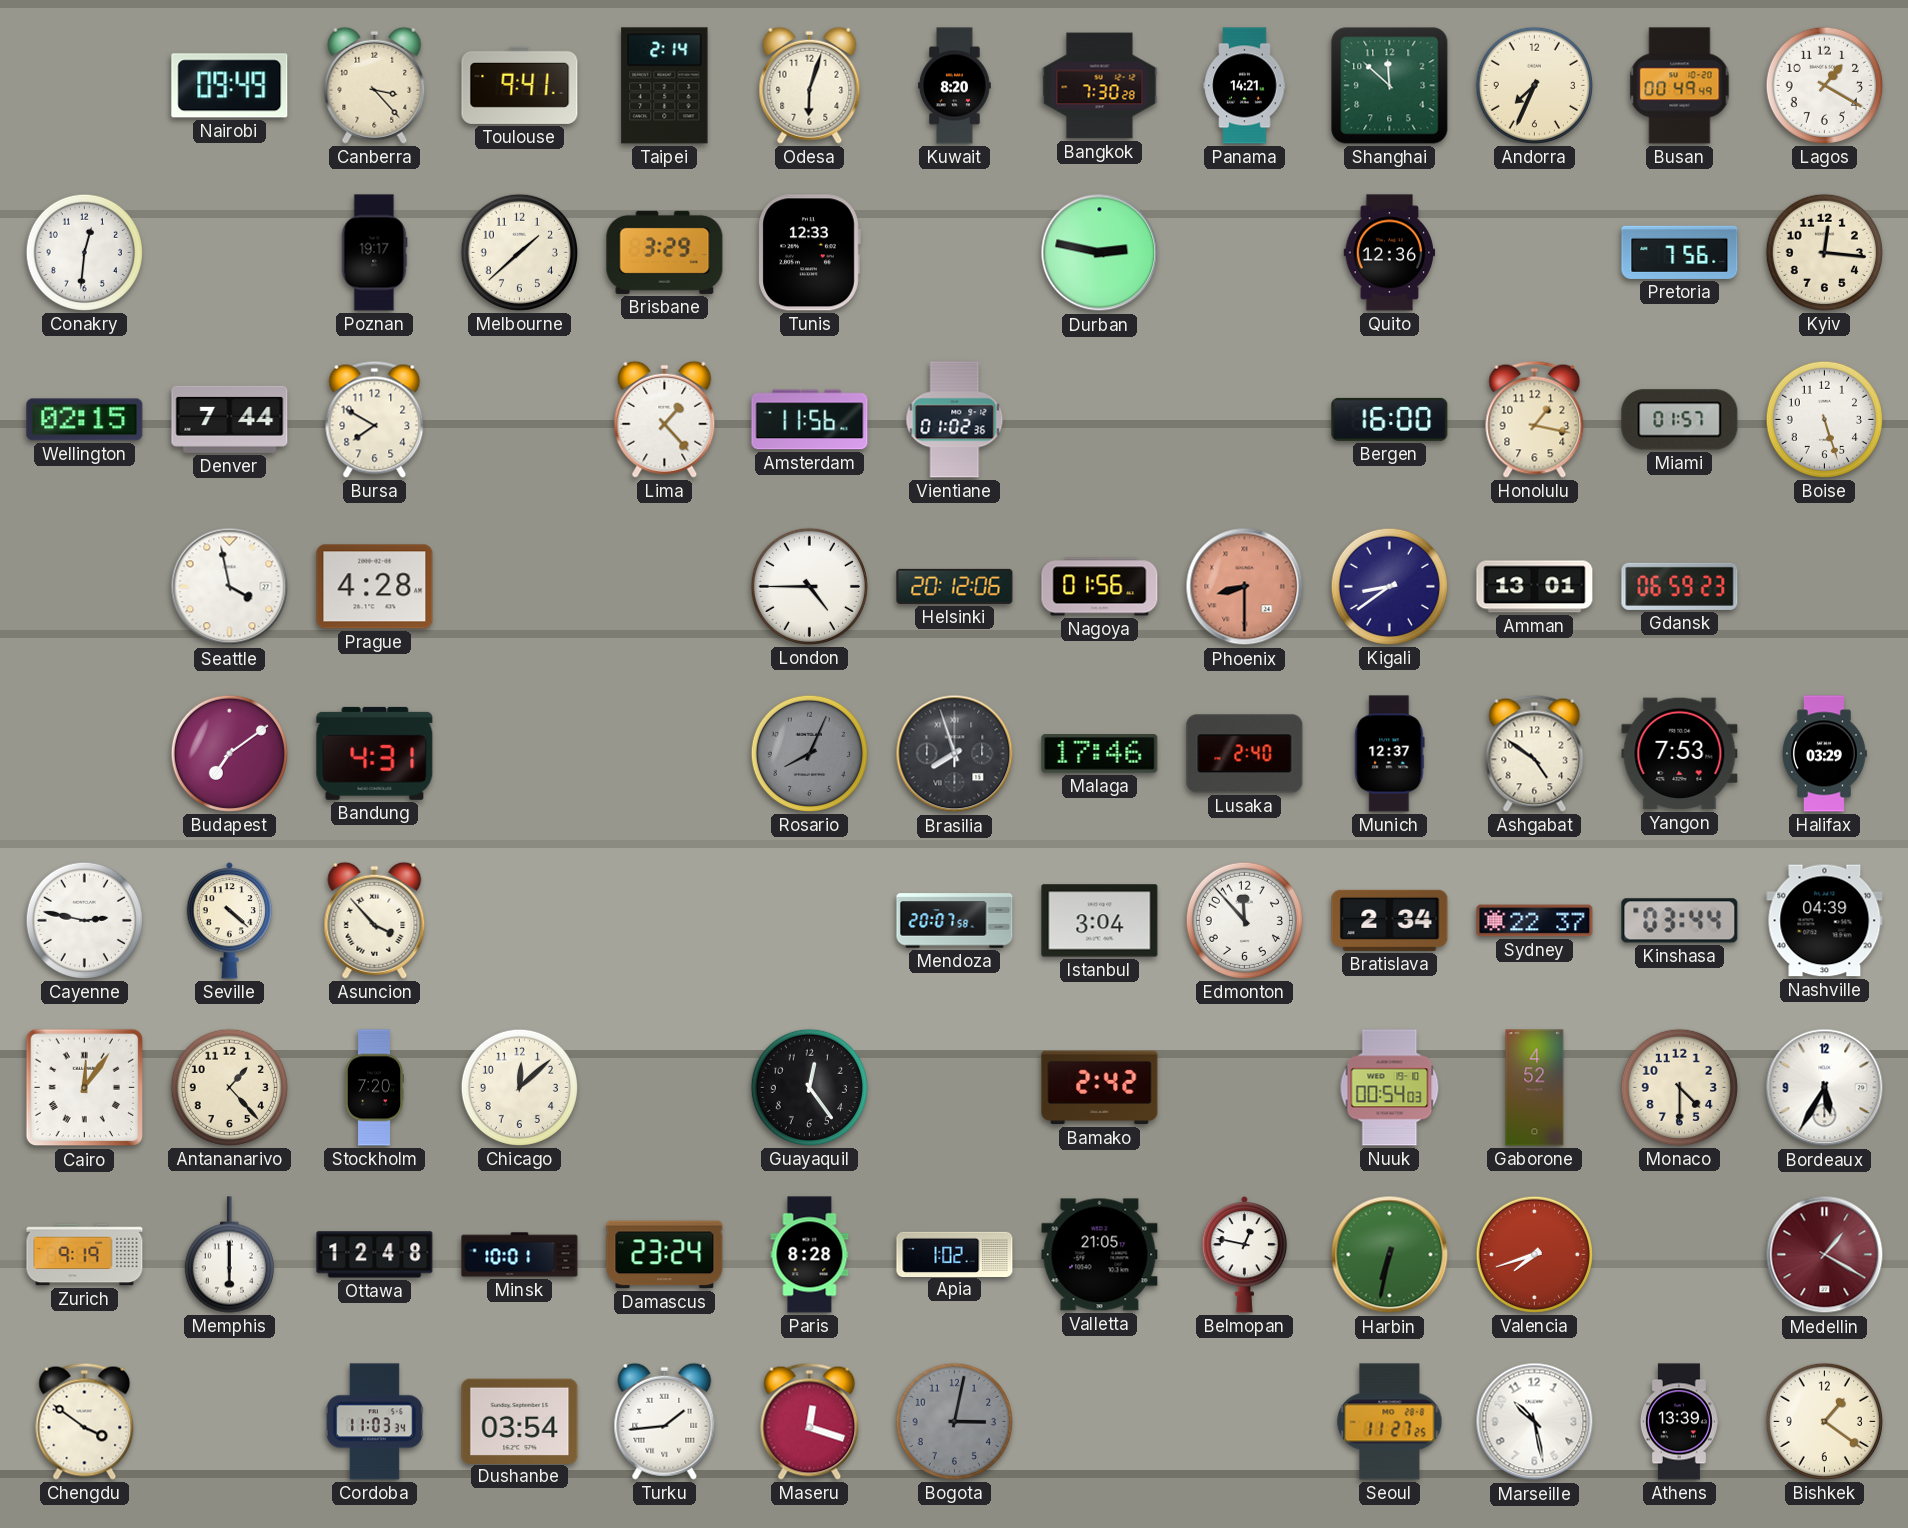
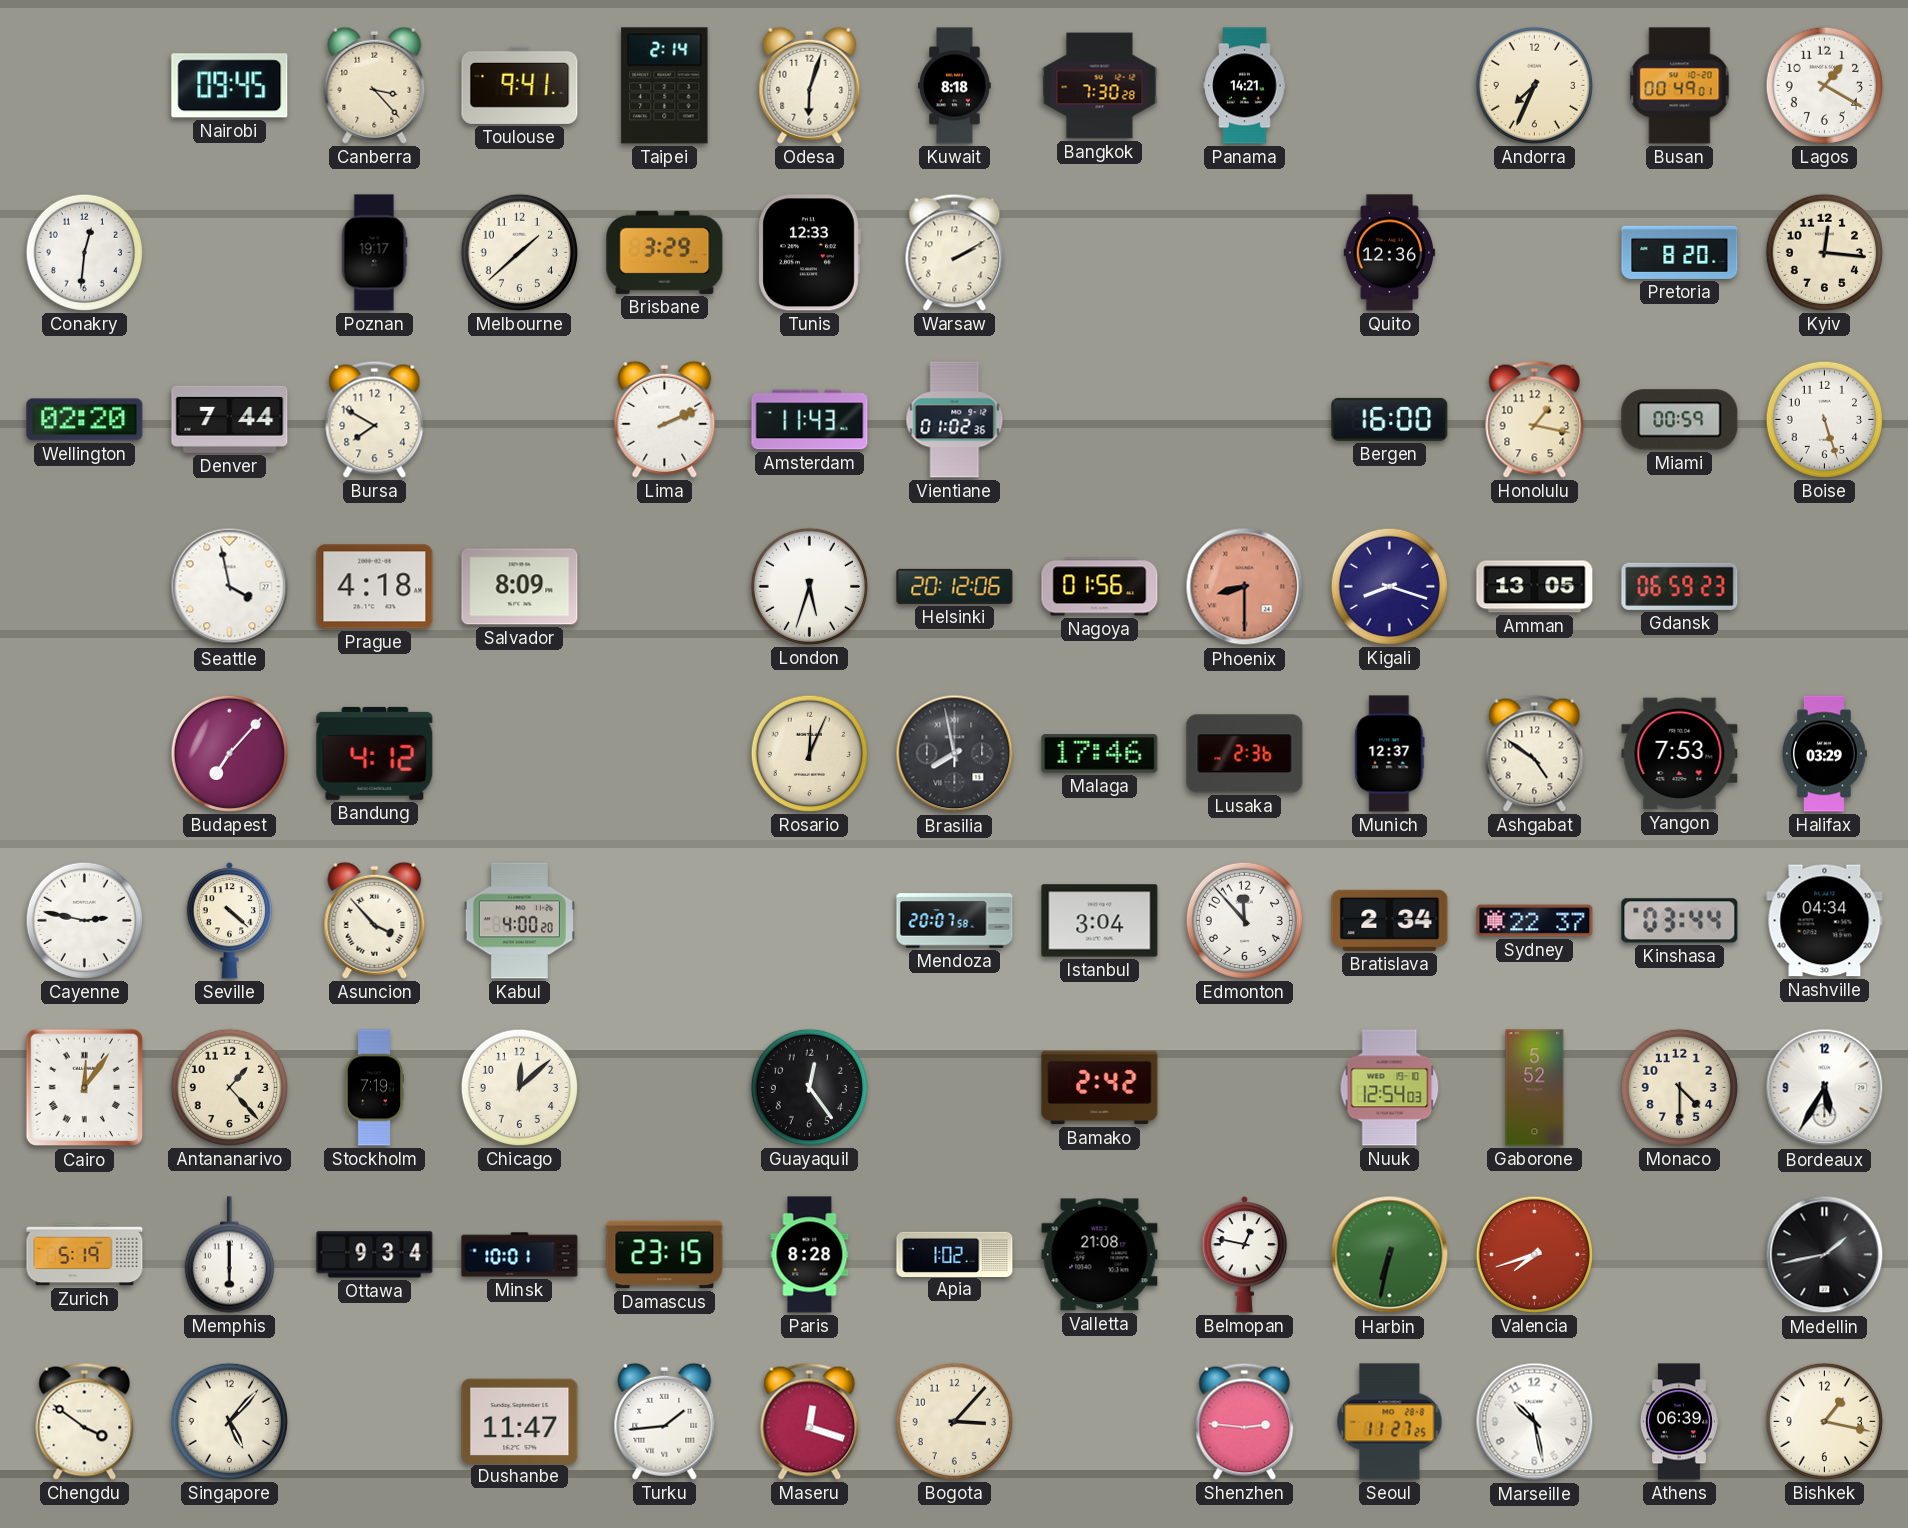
Nairobi: 09:49 -> 09:45
Kuwait: 8:20 -> 8:18
Shanghai: 11:52 -> none
Busan: 00:49:49 -> 00:49:01
Warsaw: none -> 2:10
Durban: 2:47 -> none
Pretoria: 7:56 -> 8:20
Wellington: 02:15 -> 02:20
Lima: 1:23 -> 2:11
Amsterdam: 11:56 -> 11:43
Miami: 01:57 -> 00:59
Prague: 4:28 -> 4:18
Salvador: none -> 8:09
London: 4:45 -> 5:33
Kigali: 8:39 -> 8:18
Amman: 13:01 -> 13:05
Budapest: 7:09 -> 7:07
Bandung: 4:31 -> 4:12
Rosario: 8:04 -> 12:04
Rosario dial: grey -> cream
Brasilia: 7:57 -> 7:58
Lusaka: 2:40 -> 2:36
Kabul: none -> 4:00
Nashville: 04:39 -> 04:34
Stockholm: 7:20 -> 7:19
Nuuk: 00:54 -> 12:54
Gaborone: 4:52 -> 5:52
Zurich: 9:19 -> 5:19
Ottawa: 12:48 -> 9:34
Damascus: 23:24 -> 23:15
Valletta: 21:05 -> 21:08
Medellin: 1:20 -> 1:43
Medellin dial: burgundy -> black
Singapore: none -> 5:07
Cordoba: 11:03 -> none
Dushanbe: 03:54 -> 11:47
Bogota: 3:02 -> 3:07
Bogota dial: grey -> cream
Shenzhen: none -> 2:46
Athens: 13:39 -> 06:39
Bishkek: 1:21 -> 1:17
